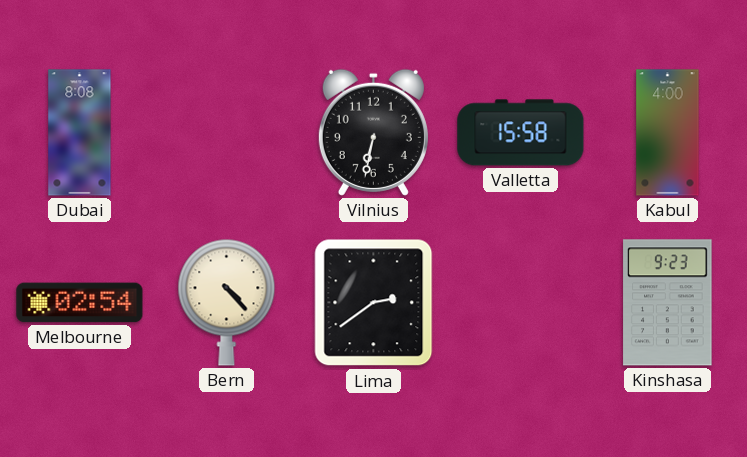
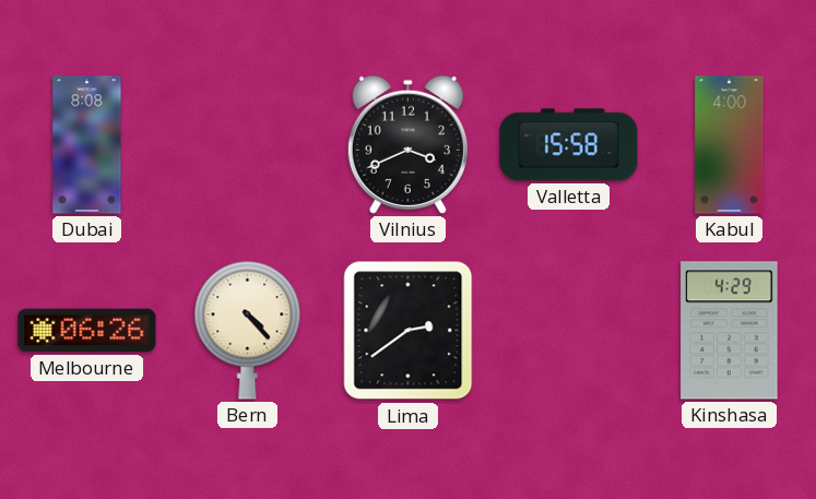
Vilnius: 6:32 -> 3:41
Melbourne: 02:54 -> 06:26
Kinshasa: 9:23 -> 4:29
